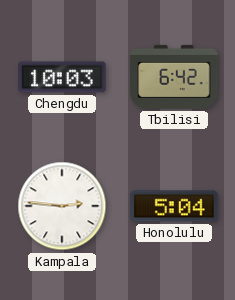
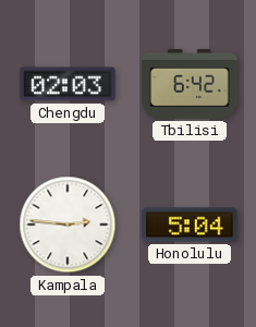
Chengdu: 10:03 -> 02:03
